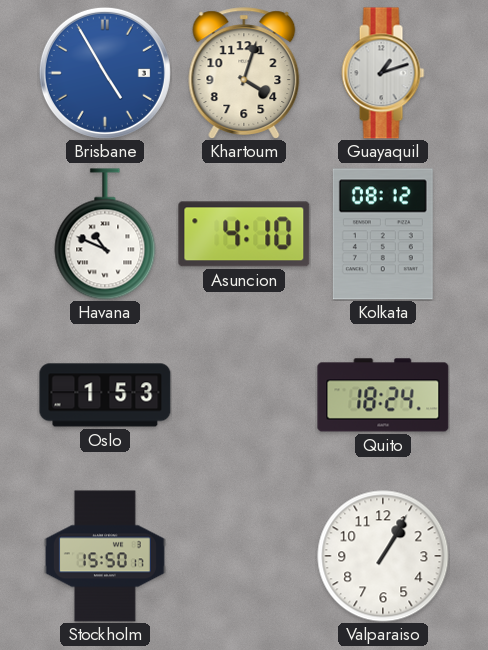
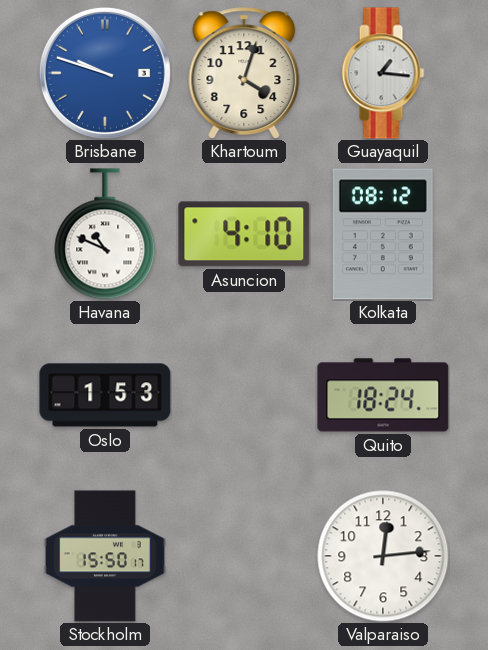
Brisbane: 4:55 -> 9:48
Guayaquil: 1:12 -> 1:16
Valparaiso: 1:05 -> 12:14
